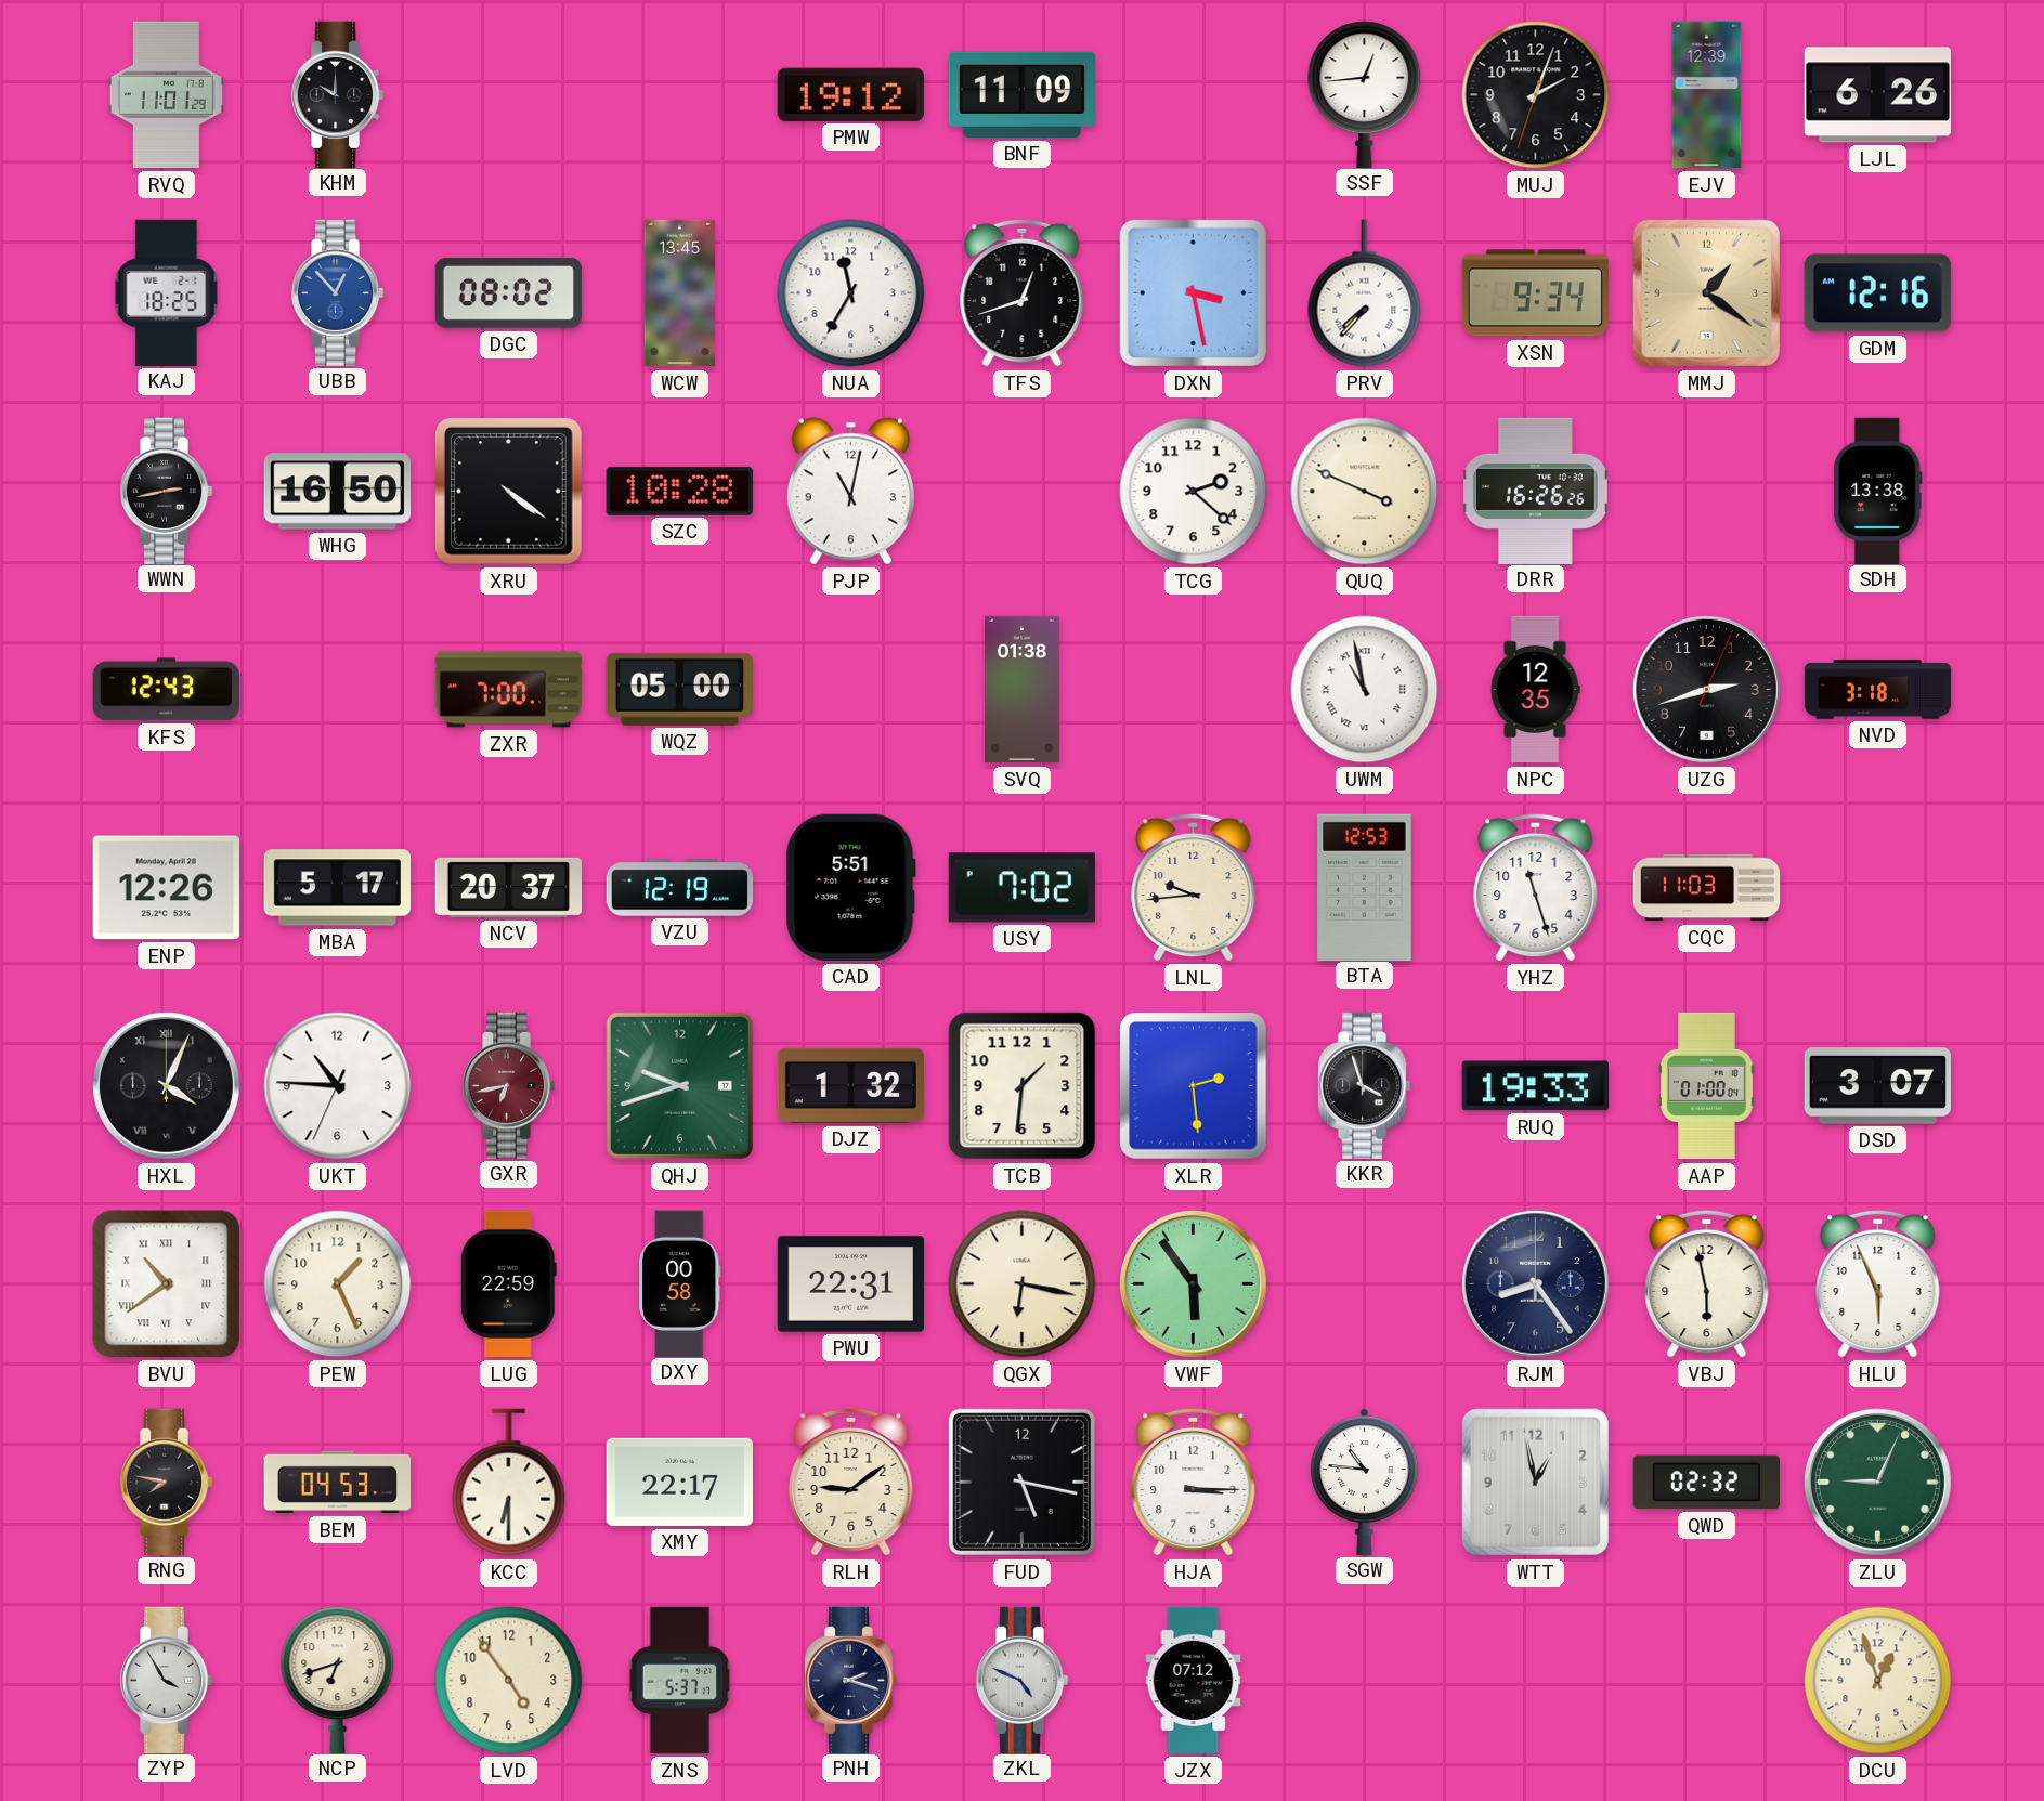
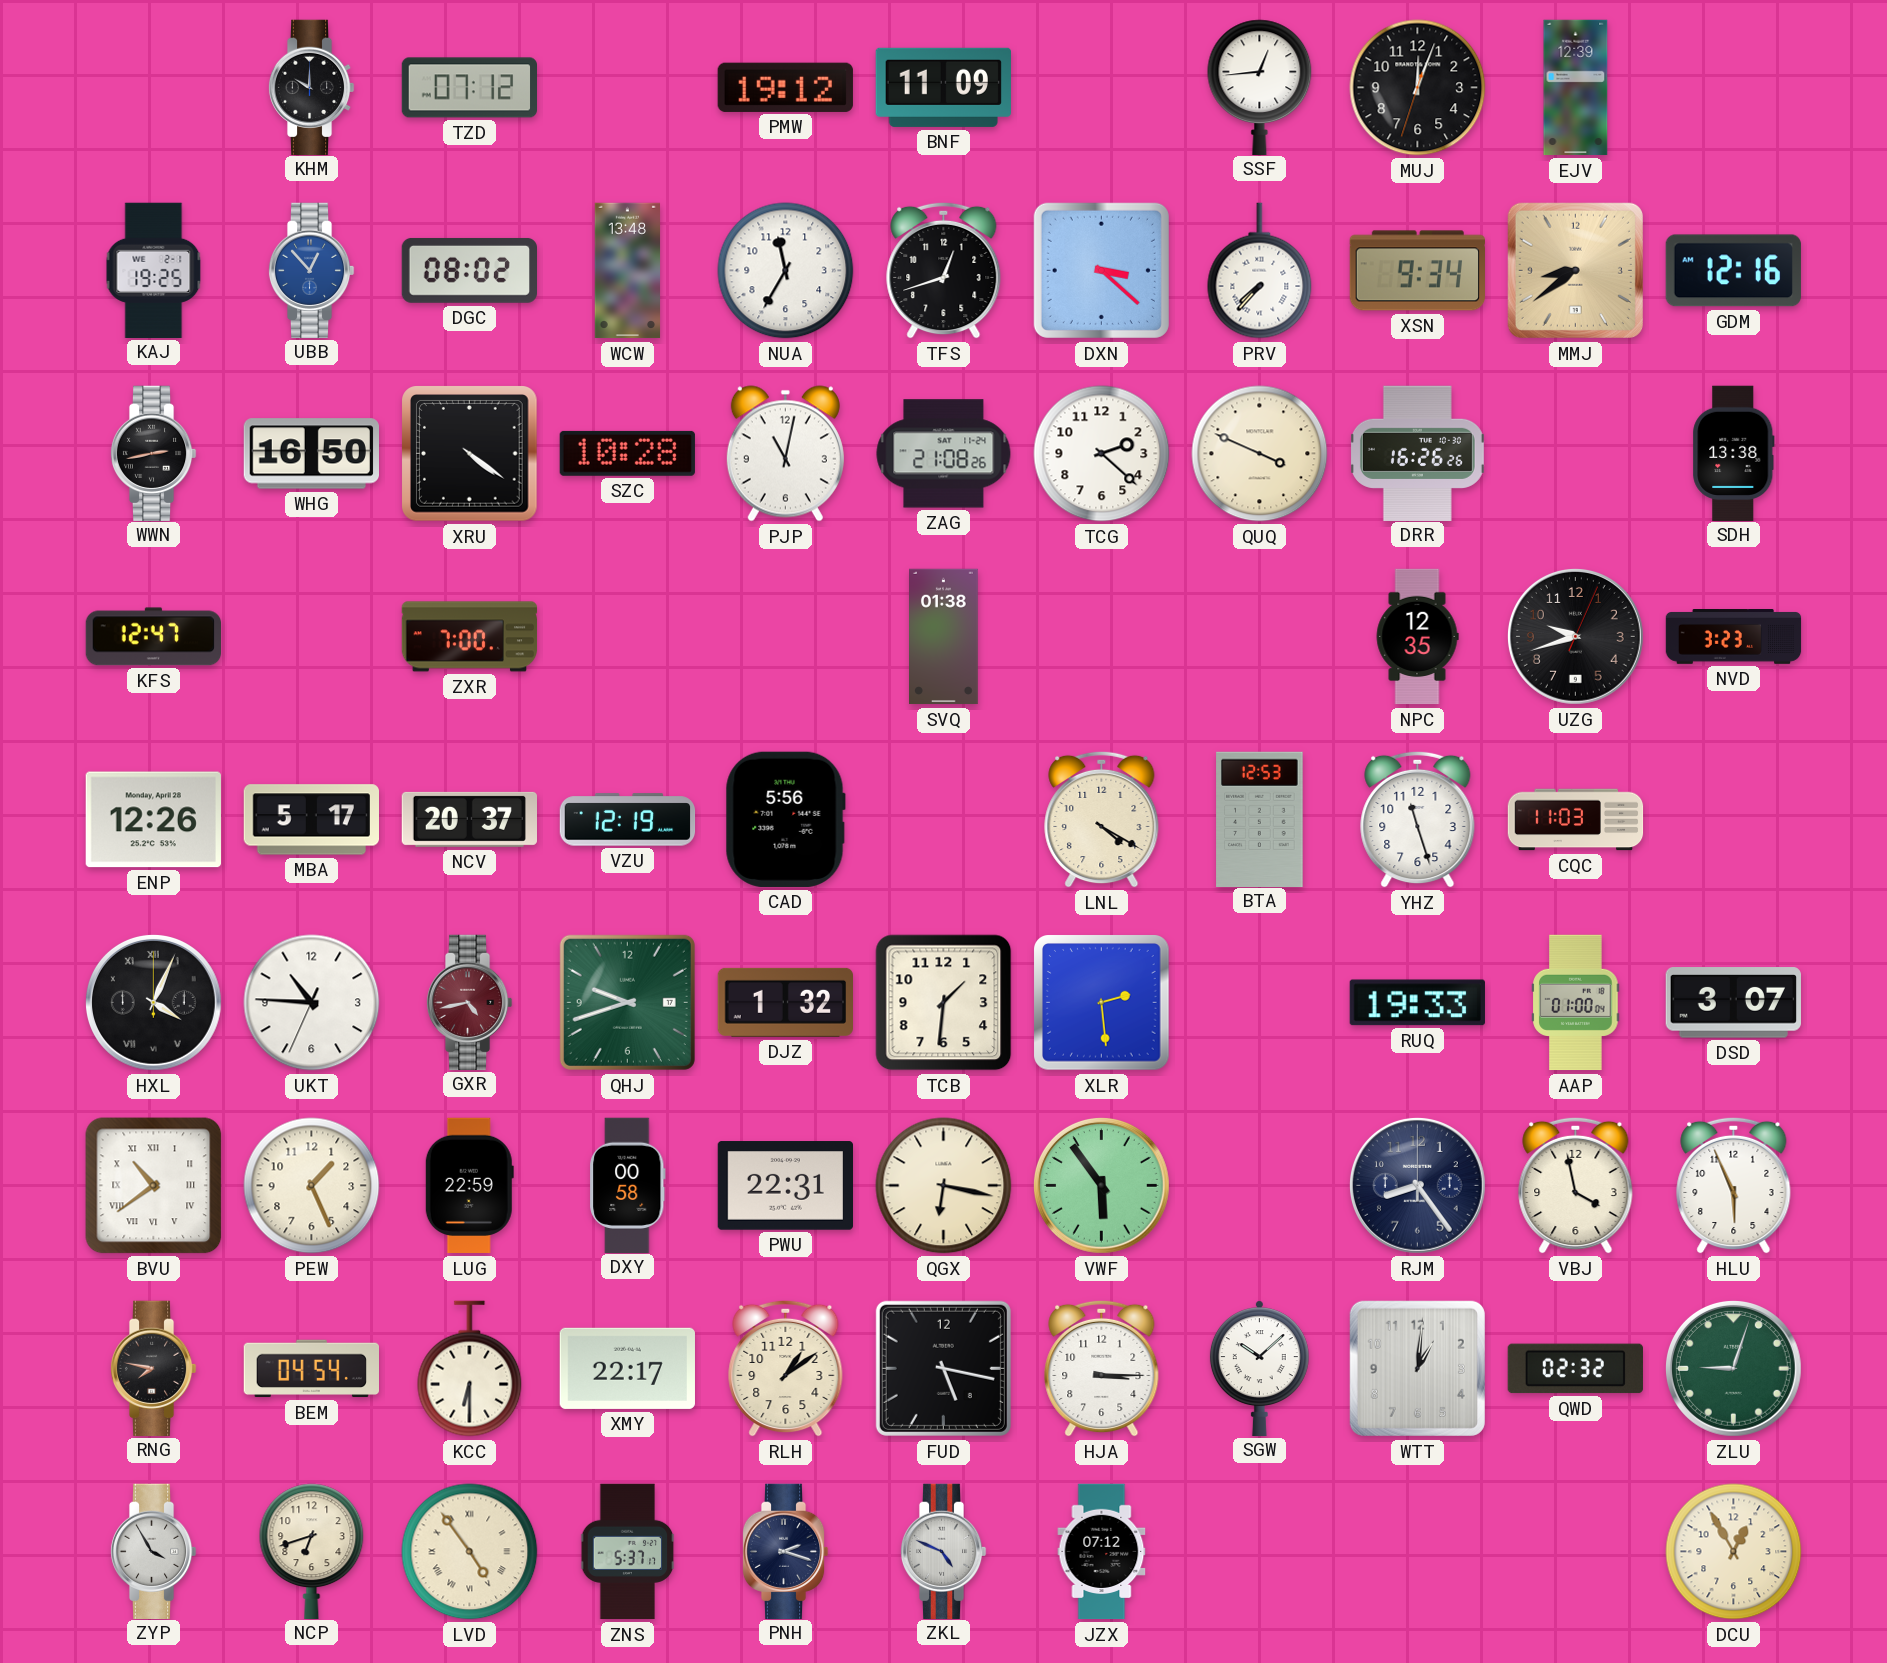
RVQ: 11:01 -> none
TZD: none -> 07:12
MUJ: 2:03 -> 12:03
LJL: 6:26 -> none
KAJ: 18:25 -> 19:25
WCW: 13:45 -> 13:48
DXN: 3:28 -> 3:22
MMJ: 1:21 -> 8:39
ZAG: none -> 21:08
KFS: 12:43 -> 12:47
WQZ: 05:00 -> none
UWM: 10:58 -> none
UZG: 2:42 -> 9:42
NVD: 3:18 -> 3:23
CAD: 5:51 -> 5:56
USY: 7:02 -> none
LNL: 9:44 -> 4:20
GXR: 6:43 -> 4:43
KKR: 3:57 -> none
VBJ: 5:58 -> 3:58
BEM: 04:53 -> 04:54
RLH: 9:09 -> 1:09
SGW: 10:46 -> 10:08
WTT: 12:58 -> 1:01
ZLU: 9:04 -> 9:03
LVD numerals: Arabic -> Roman
DCU: 12:57 -> 12:55
